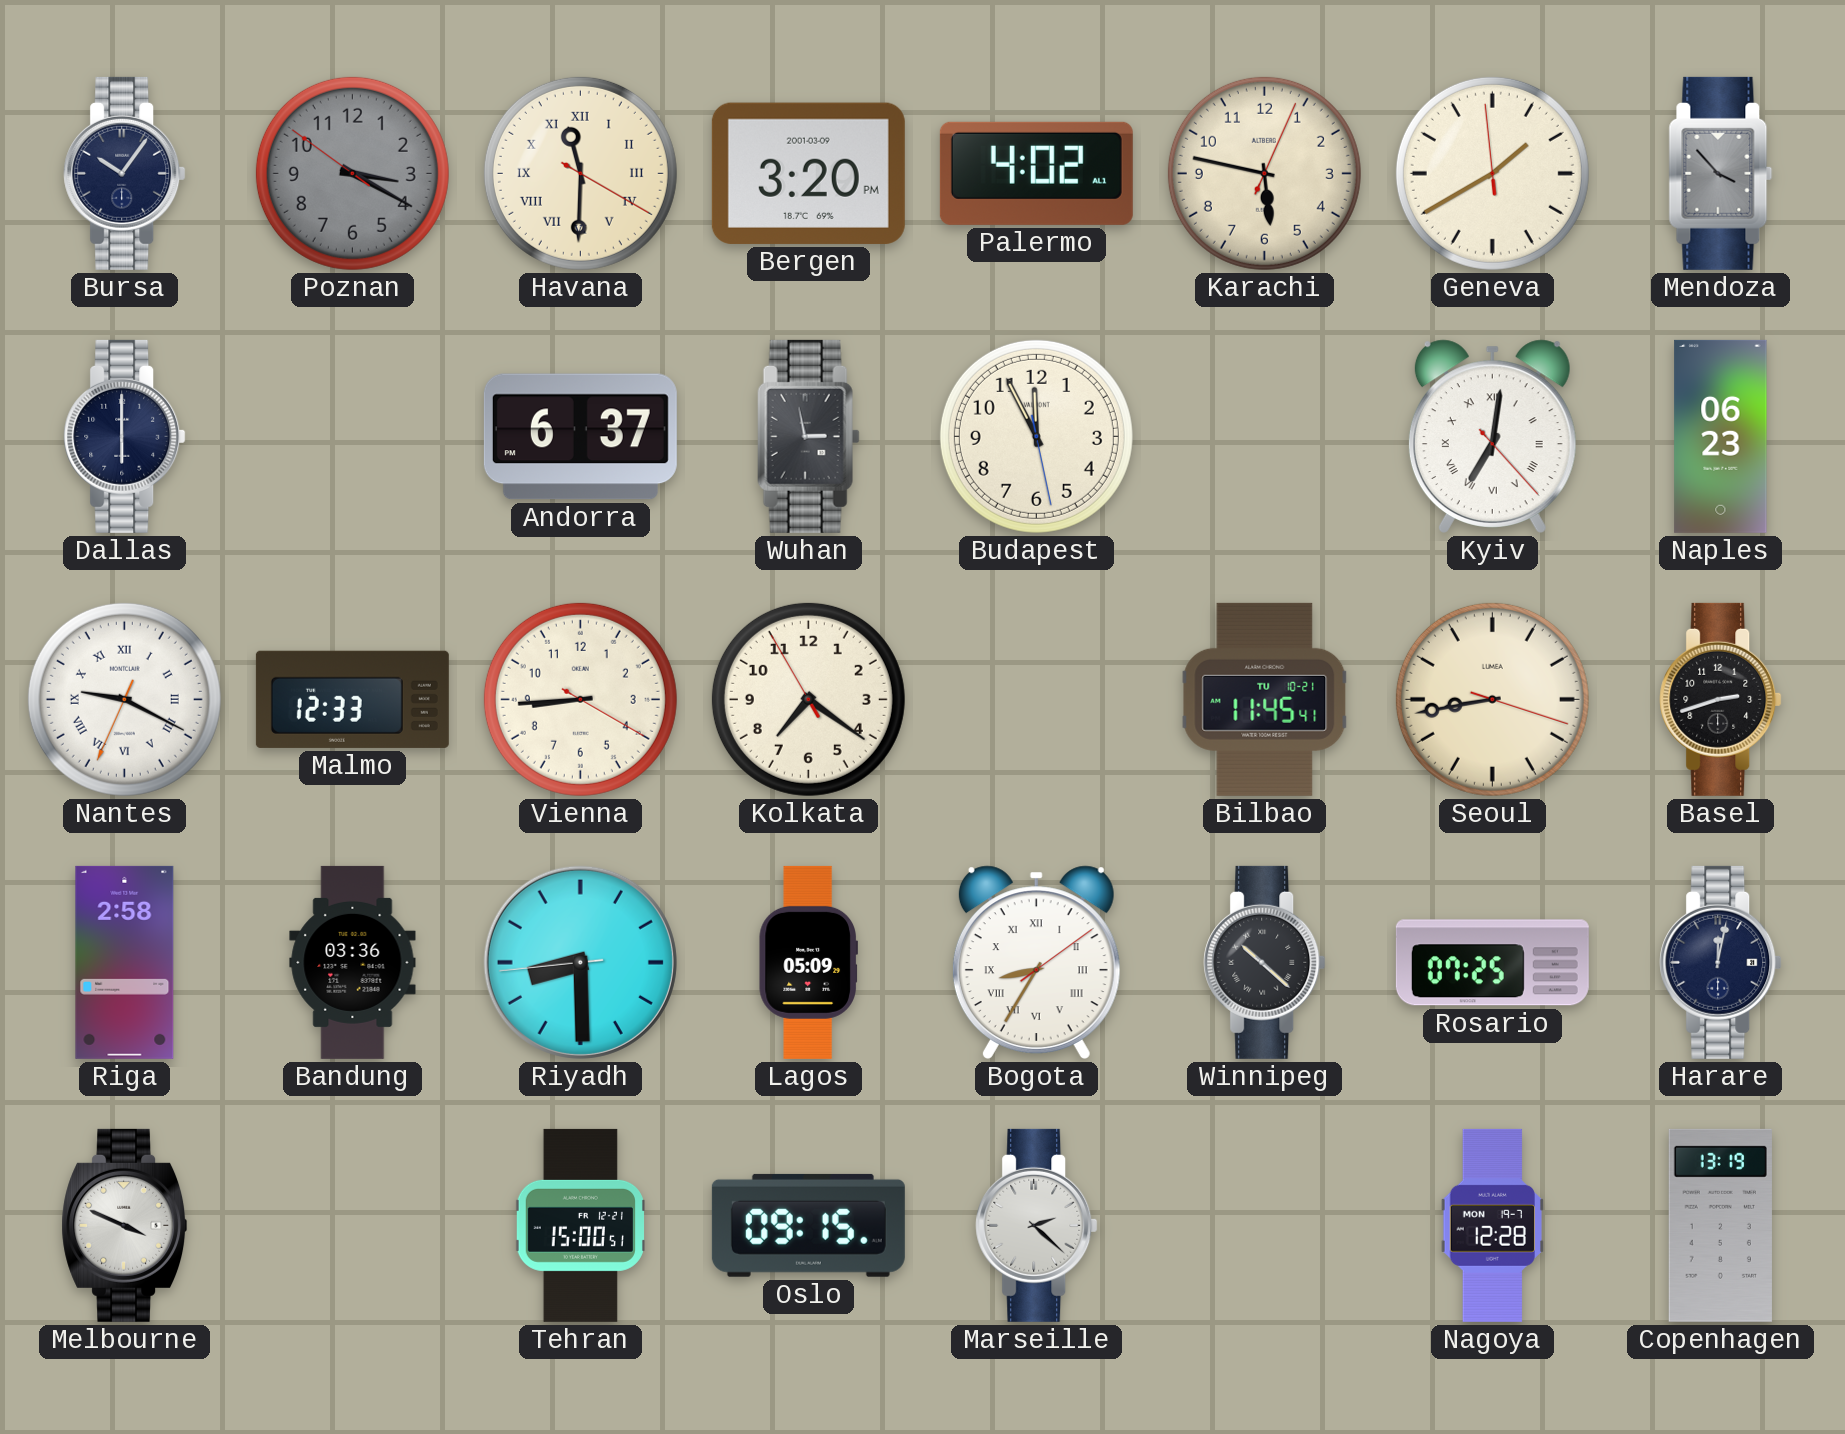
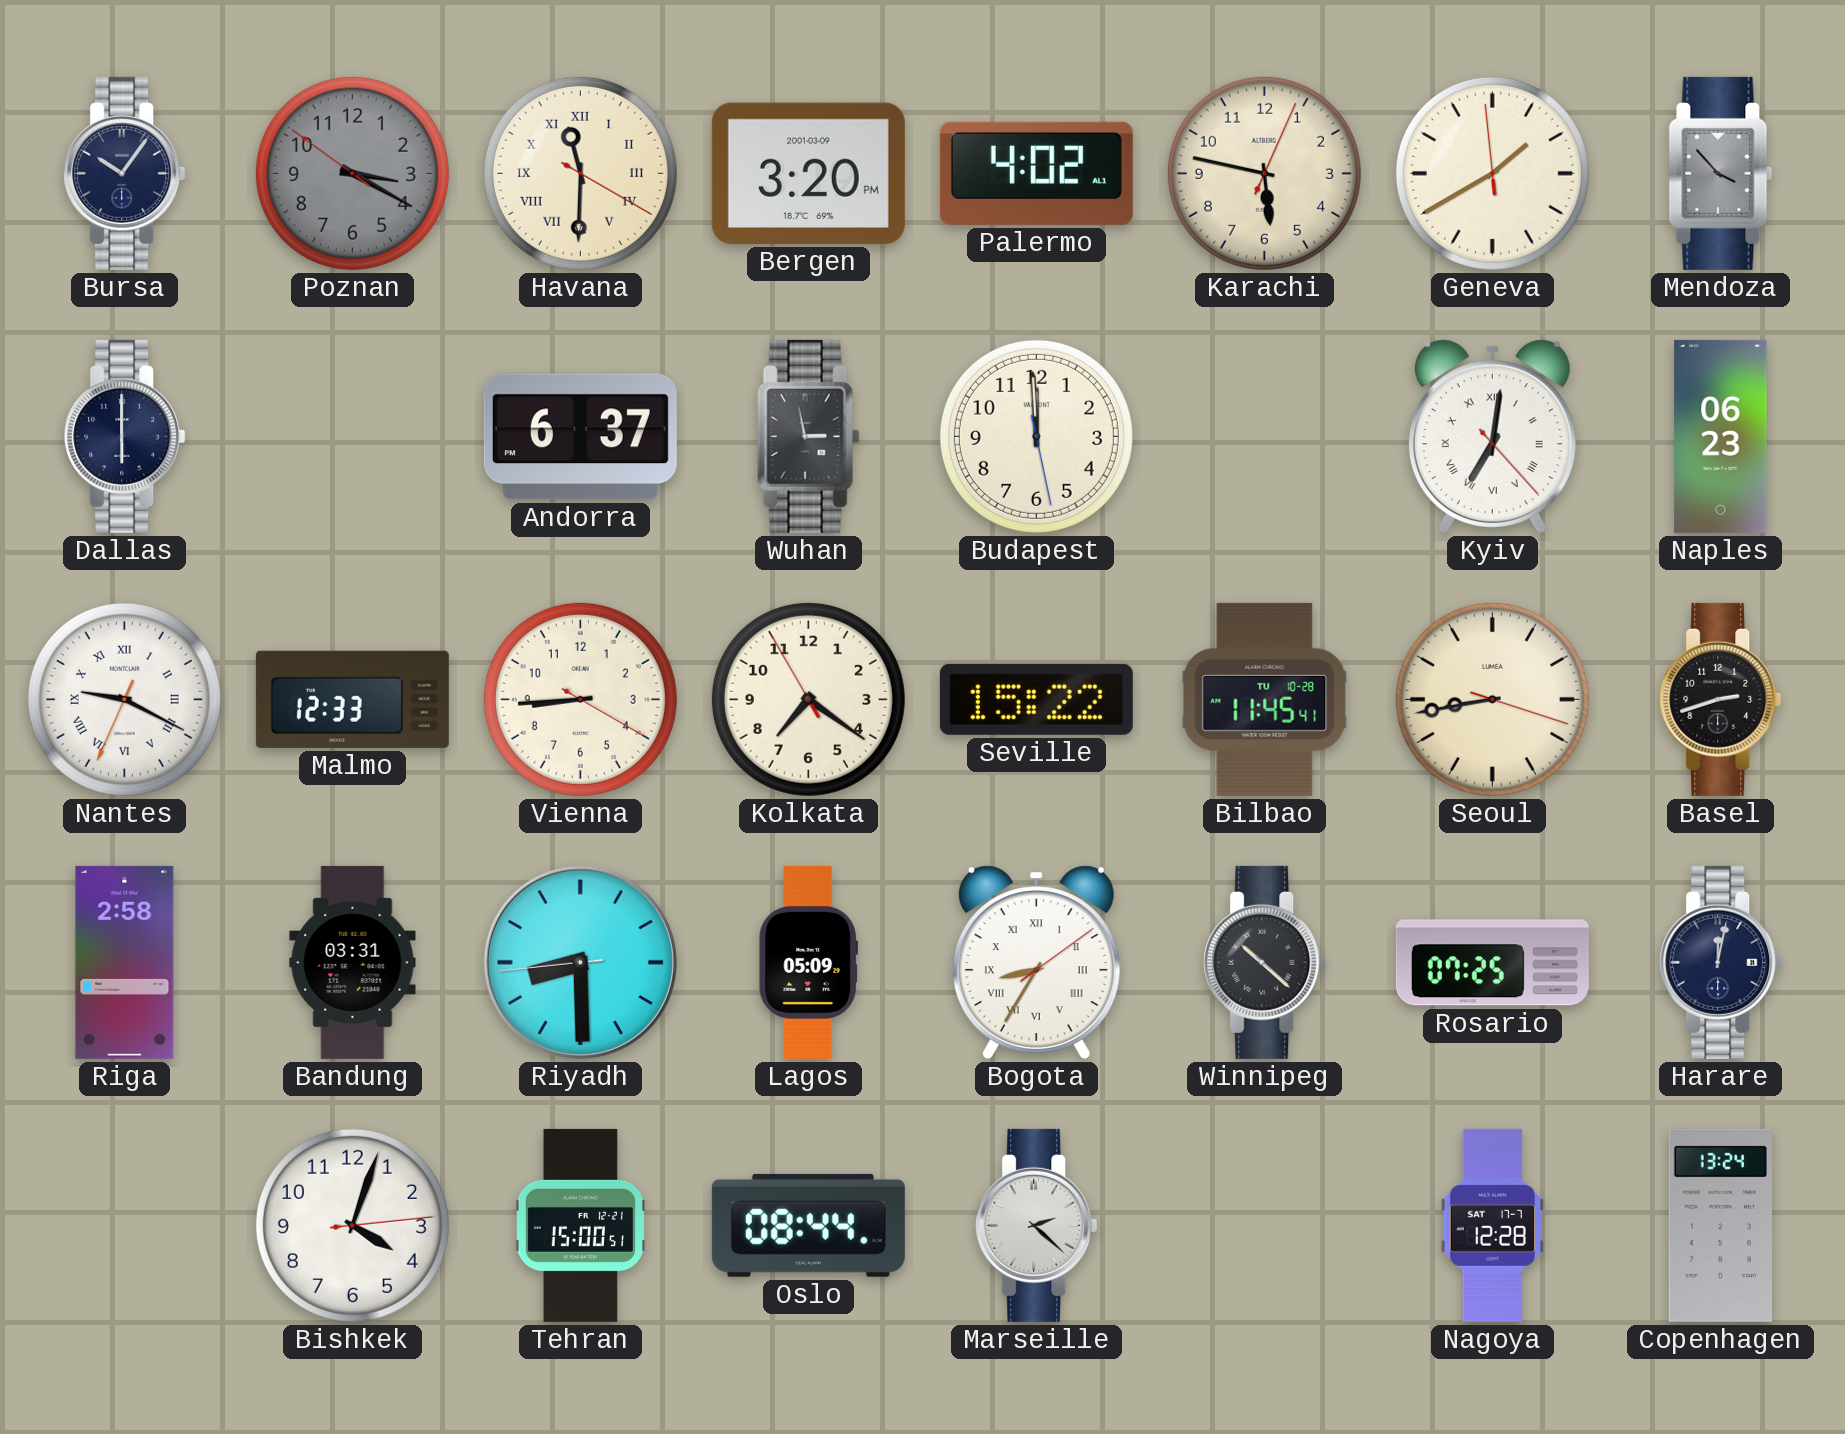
Budapest: 11:55 -> 11:59
Seville: none -> 15:22
Bilbao date: TU 10-21 -> TU 10-28
Bandung: 03:36 -> 03:31
Melbourne: 3:49 -> none
Bishkek: none -> 4:03
Oslo: 09:15 -> 08:44
Nagoya date: MON 19-7 -> SAT 17-7
Copenhagen: 13:19 -> 13:24
